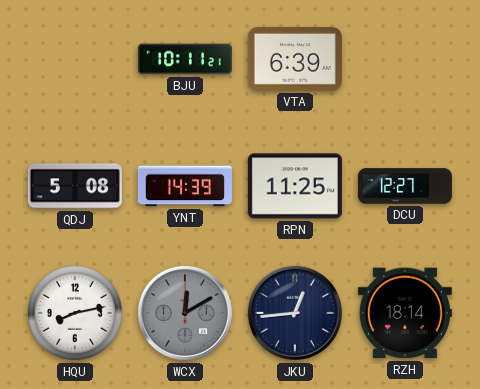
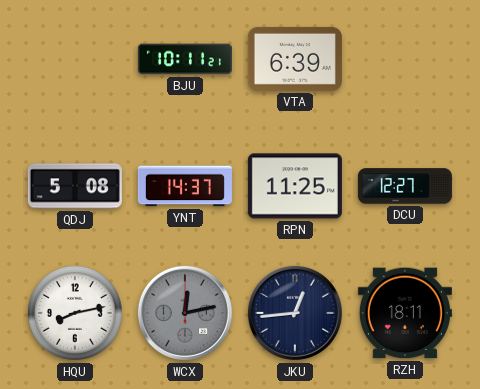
YNT: 14:39 -> 14:37
WCX: 12:10 -> 12:13
RZH: 18:14 -> 18:11
